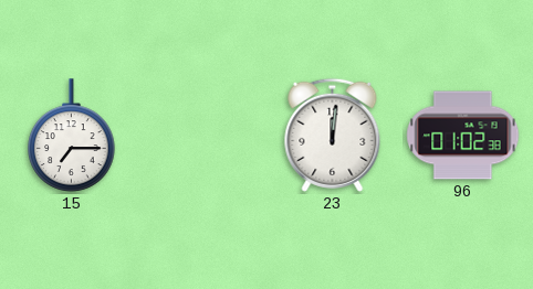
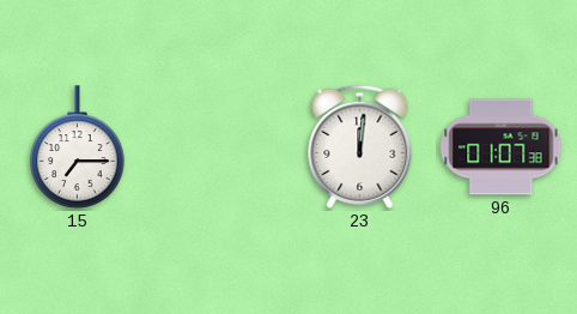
96: 01:02 -> 01:07
